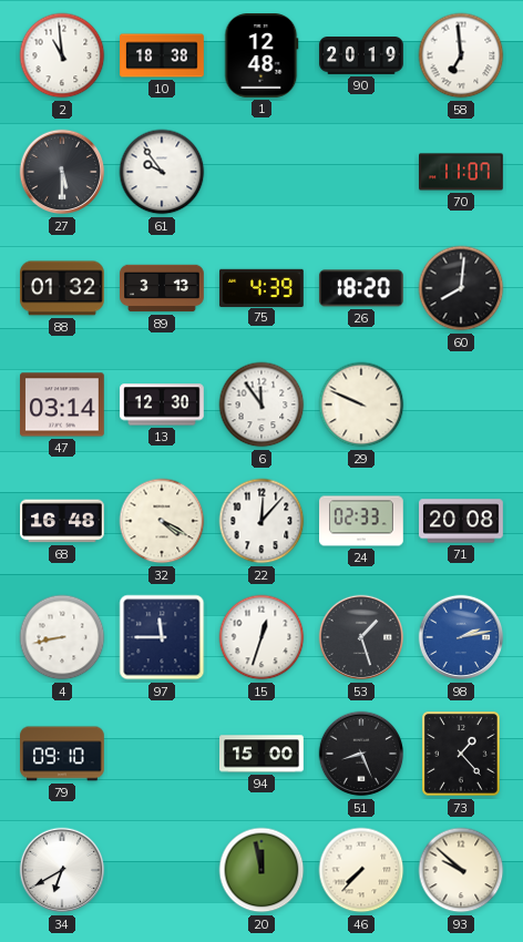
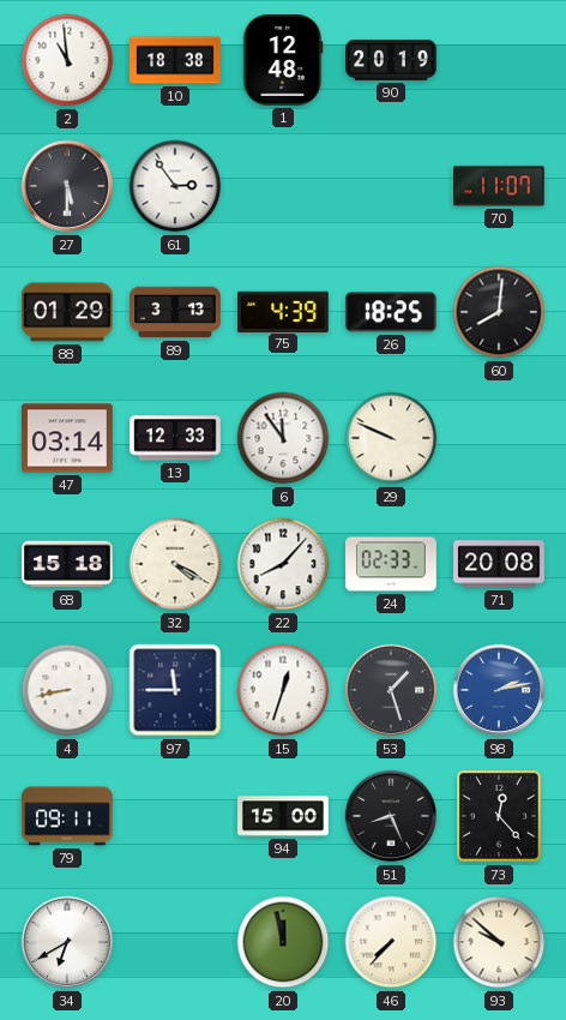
58: 6:59 -> none
61: 9:54 -> 2:54
88: 01:32 -> 01:29
26: 18:20 -> 18:25
13: 12:30 -> 12:33
68: 16:48 -> 15:18
22: 12:07 -> 8:07
79: 09:10 -> 09:11
73: 1:23 -> 12:23
